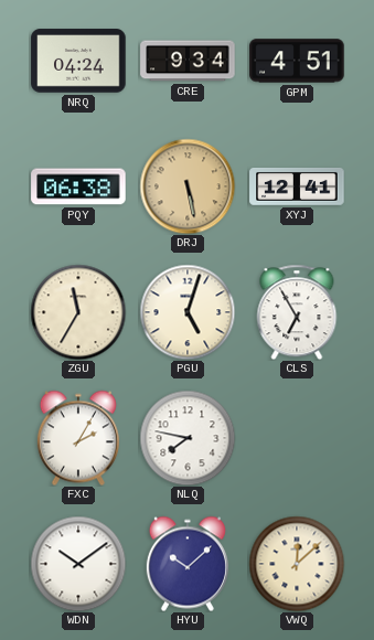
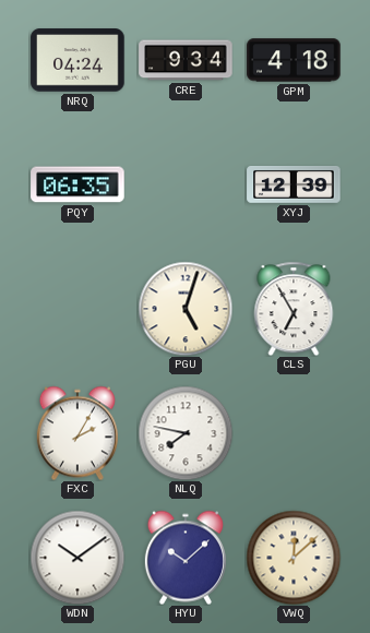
GPM: 4:51 -> 4:18
PQY: 06:38 -> 06:35
DRJ: 5:28 -> none
XYJ: 12:41 -> 12:39
ZGU: 11:35 -> none
